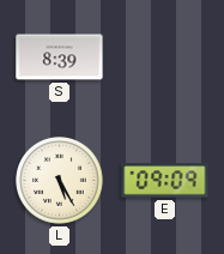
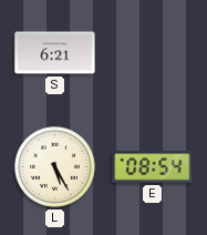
S: 8:39 -> 6:21
E: 09:09 -> 08:54
